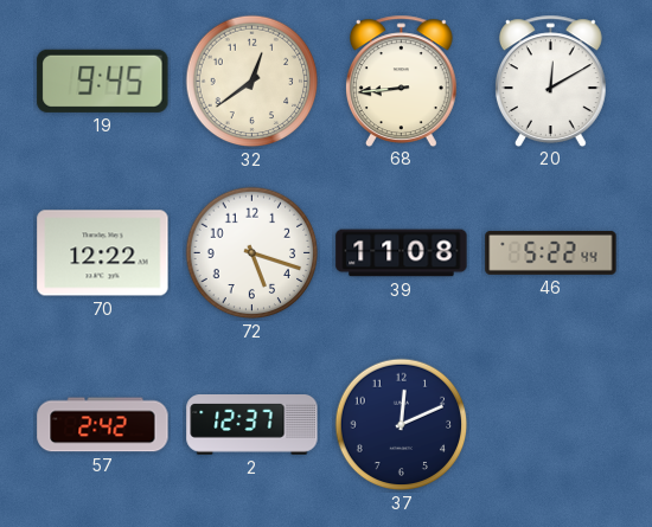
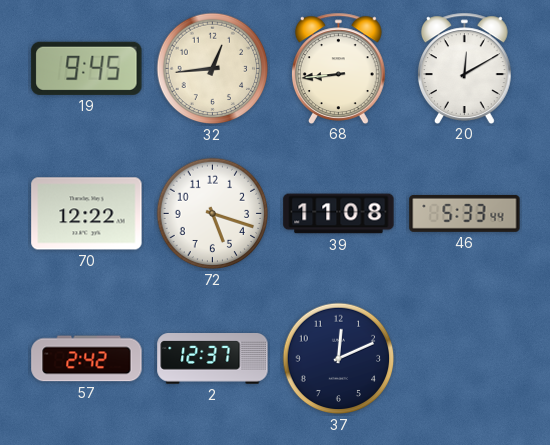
32: 12:39 -> 12:44
46: 5:22 -> 5:33
